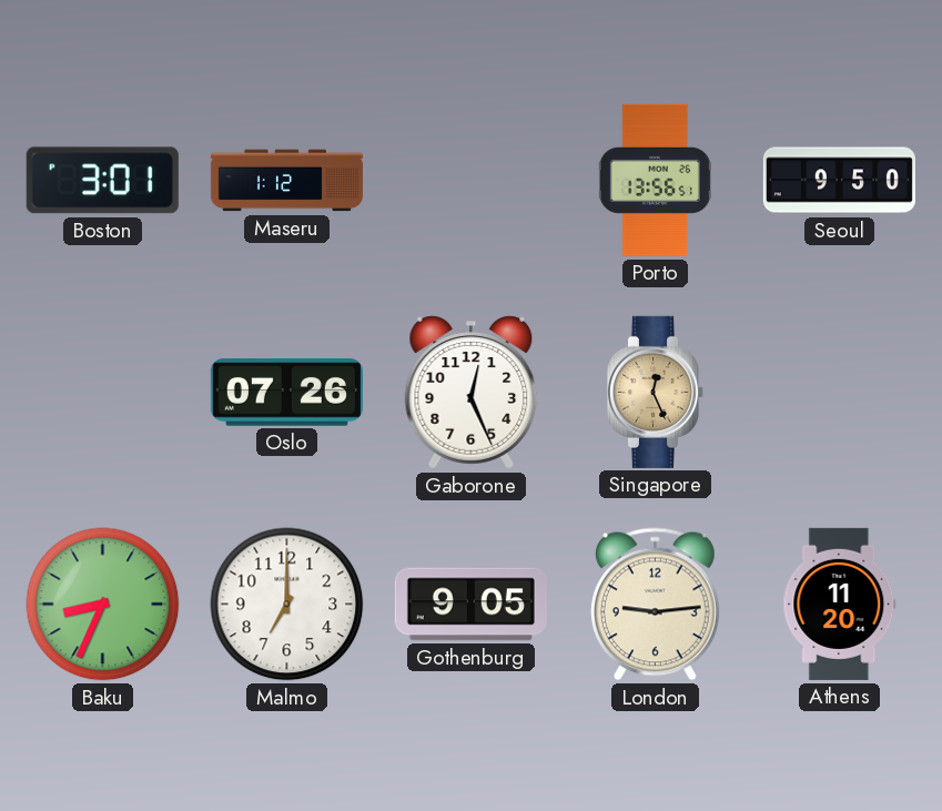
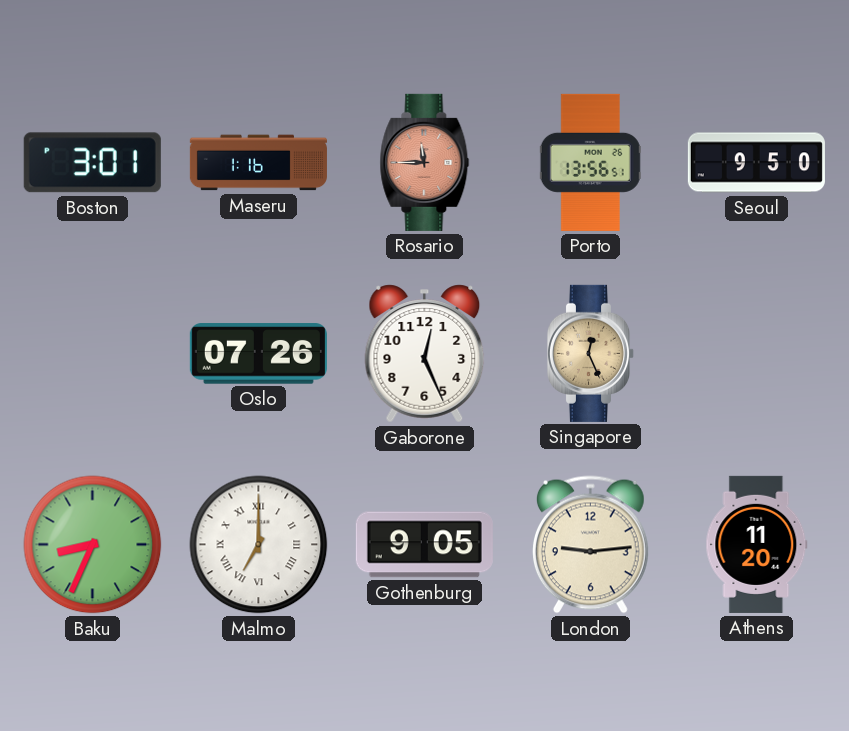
Maseru: 1:12 -> 1:16
Rosario: none -> 11:45
Malmo numerals: Arabic -> Roman
